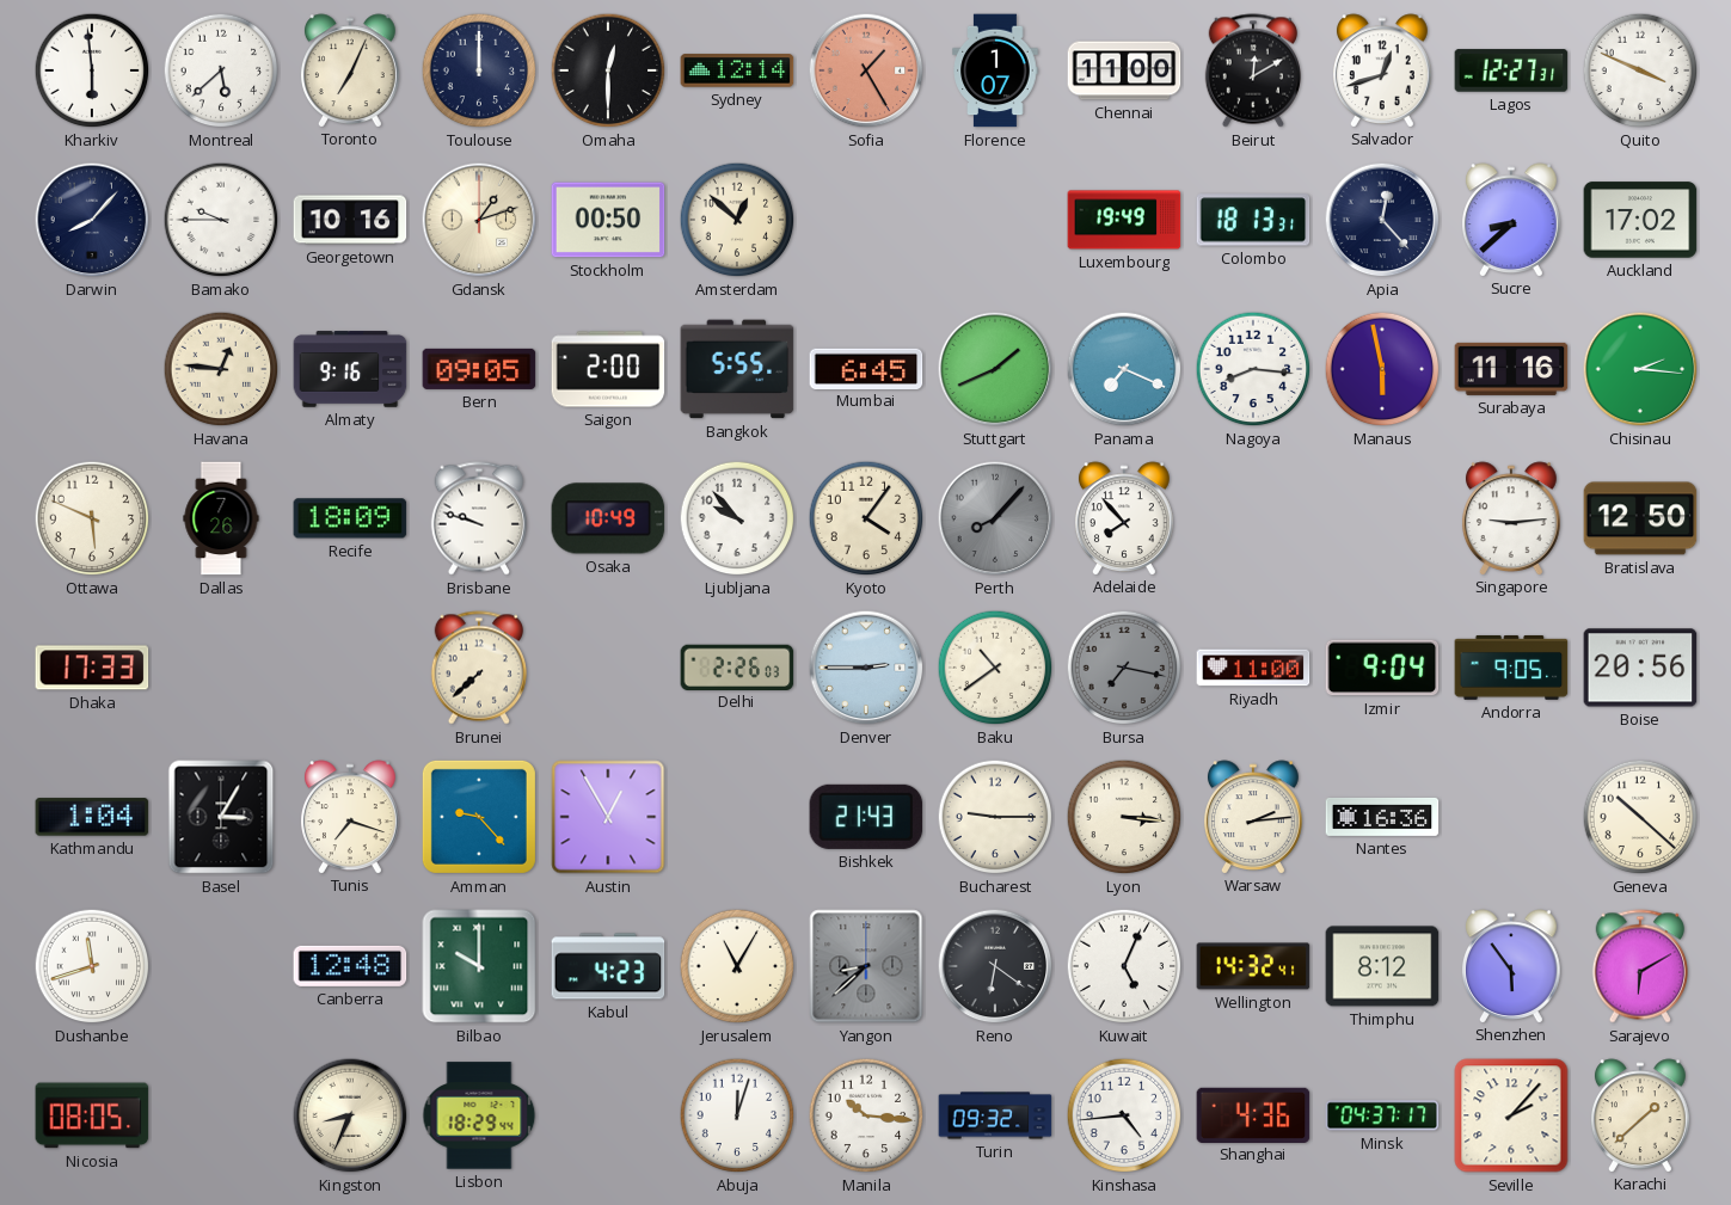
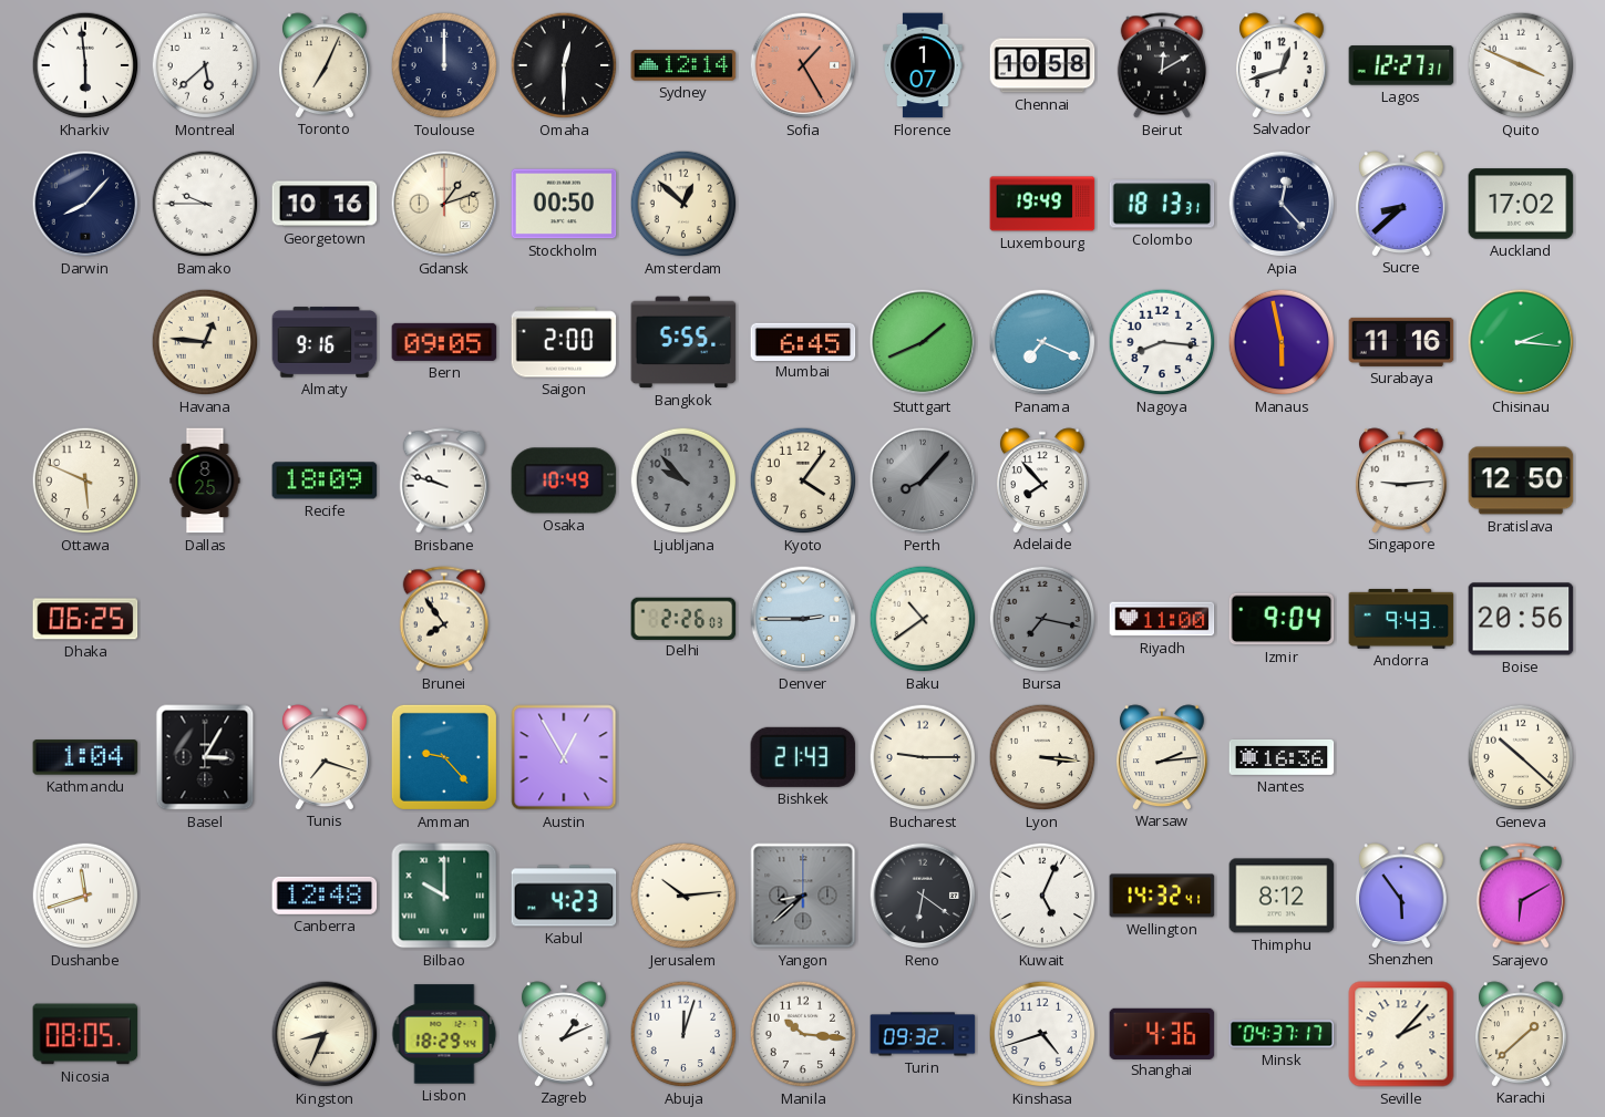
Chennai: 11:00 -> 10:58
Dallas: 7:26 -> 8:25
Ljubljana dial: white -> grey
Dhaka: 17:33 -> 06:25
Brunei: 7:38 -> 7:54
Andorra: 9:05 -> 9:43
Jerusalem: 11:05 -> 10:14
Zagreb: none -> 1:11
Kinshasa: 4:44 -> 4:42
